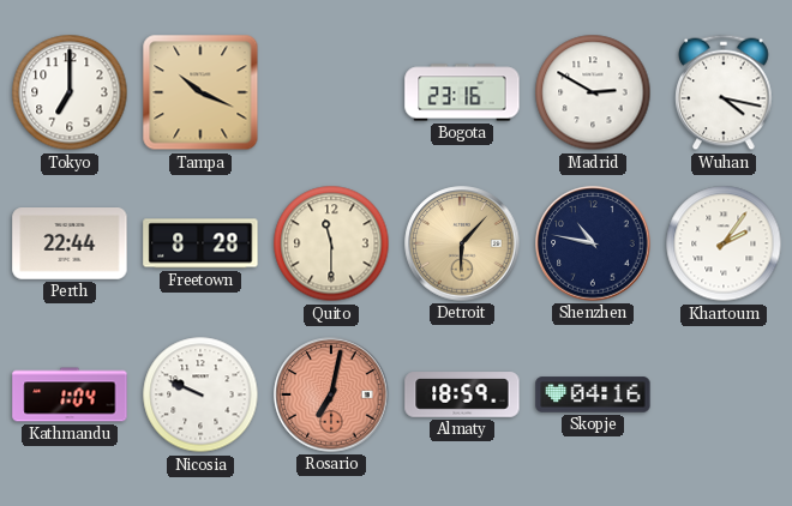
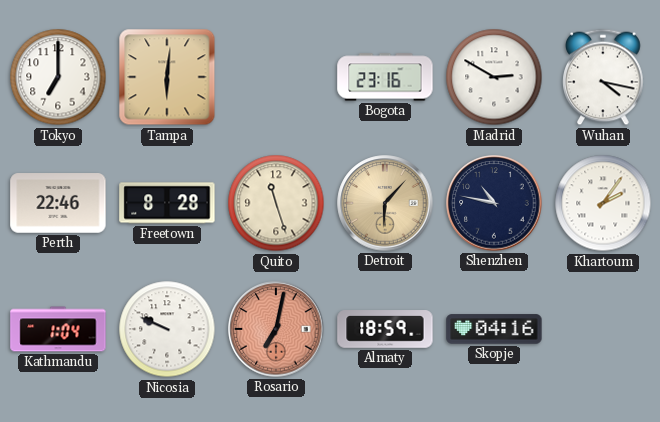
Tampa: 10:19 -> 6:01
Perth: 22:44 -> 22:46
Quito: 11:30 -> 11:27
